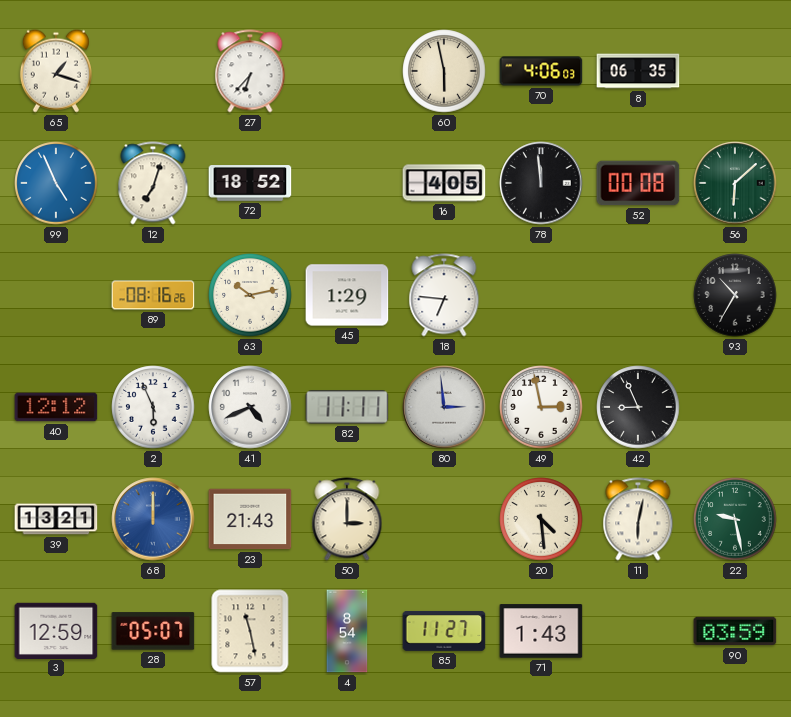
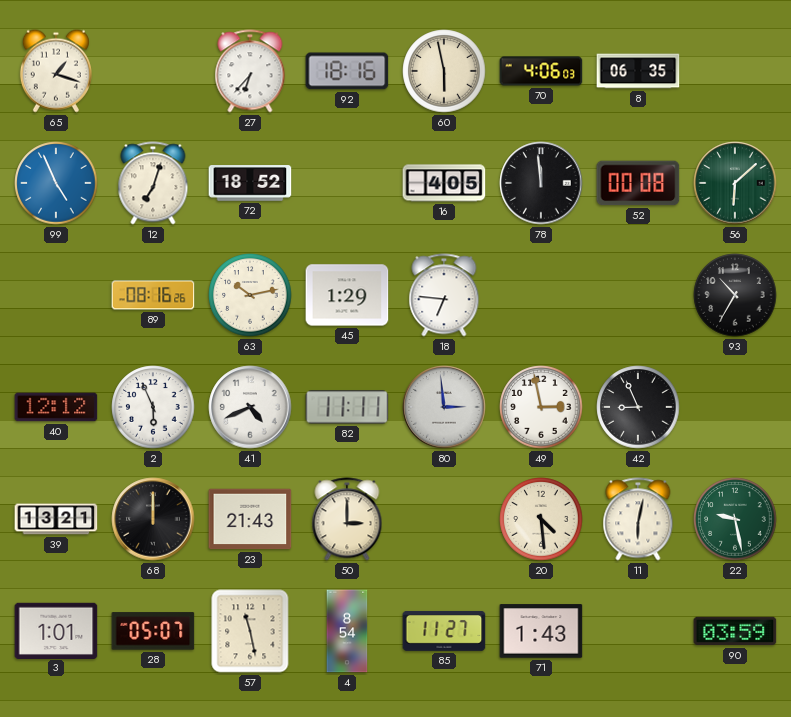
92: none -> 18:16
68 dial: blue -> black
3: 12:59 -> 1:01
